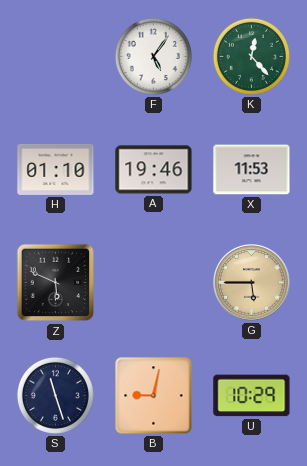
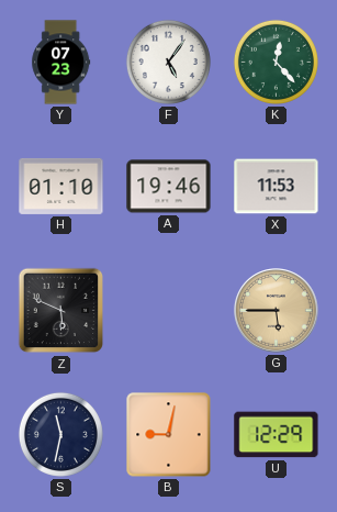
Y: none -> 07:23
S: 11:27 -> 11:32
U: 10:29 -> 12:29
